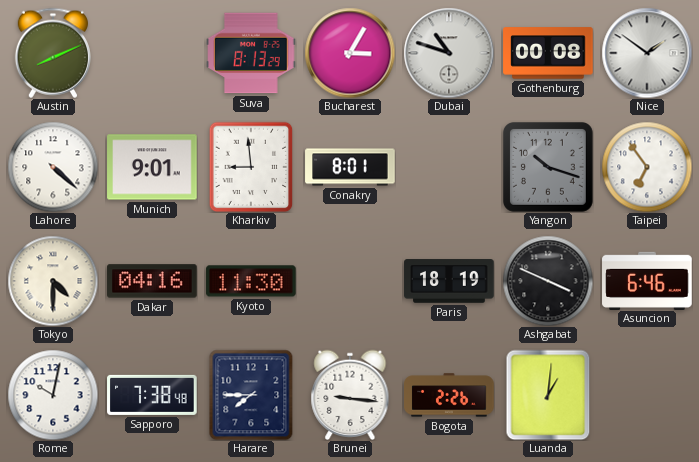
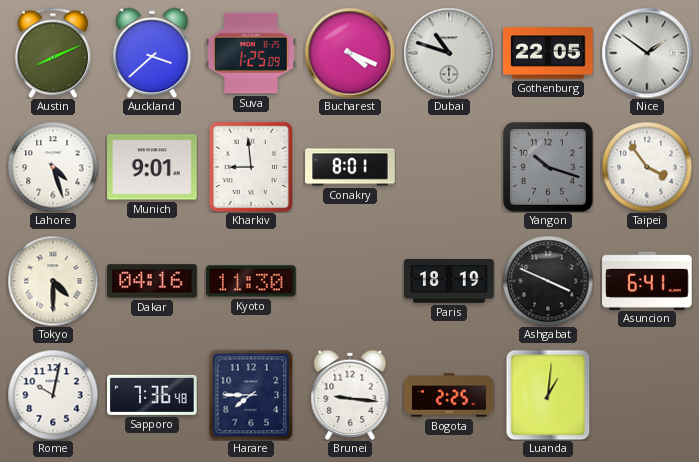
Auckland: none -> 3:38
Suva: 8:13 -> 1:25
Bucharest: 3:05 -> 4:19
Gothenburg: 00:08 -> 22:05
Lahore: 4:22 -> 4:27
Taipei: 6:54 -> 3:54
Asuncion: 6:46 -> 6:41
Sapporo: 7:38 -> 7:36
Bogota: 2:26 -> 2:25
